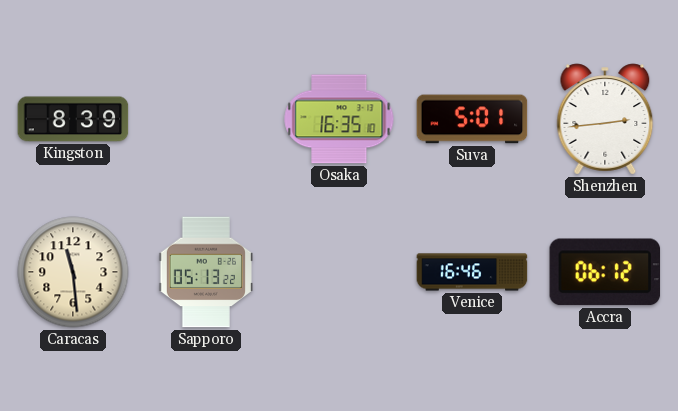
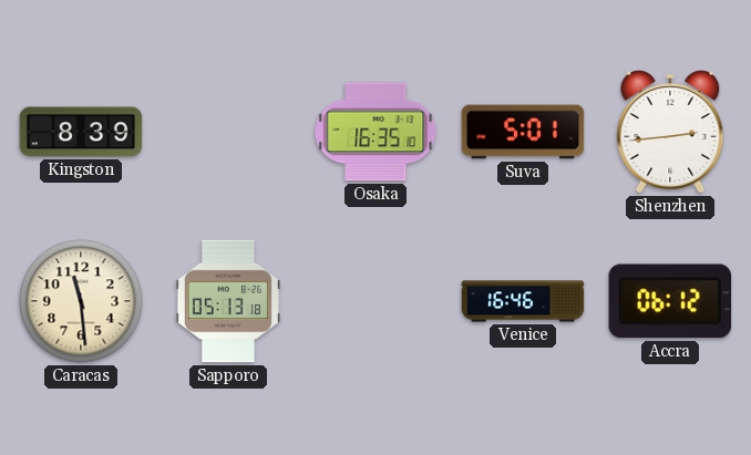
Sapporo: 05:13:22 -> 05:13:18
